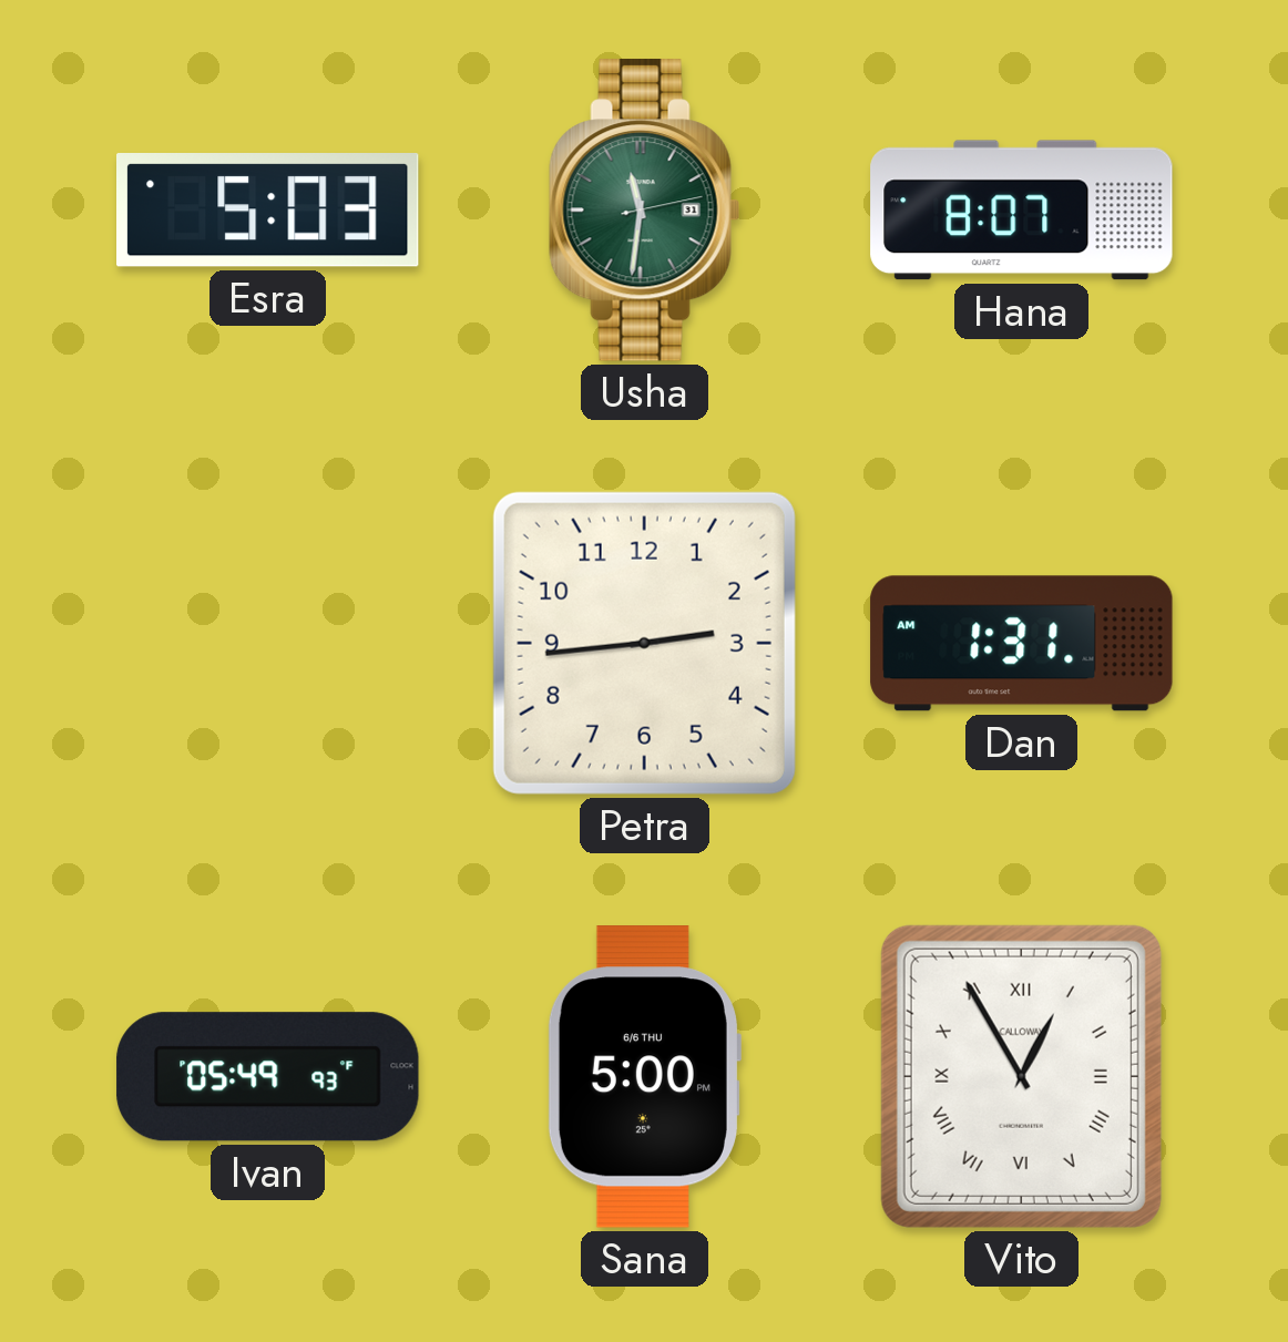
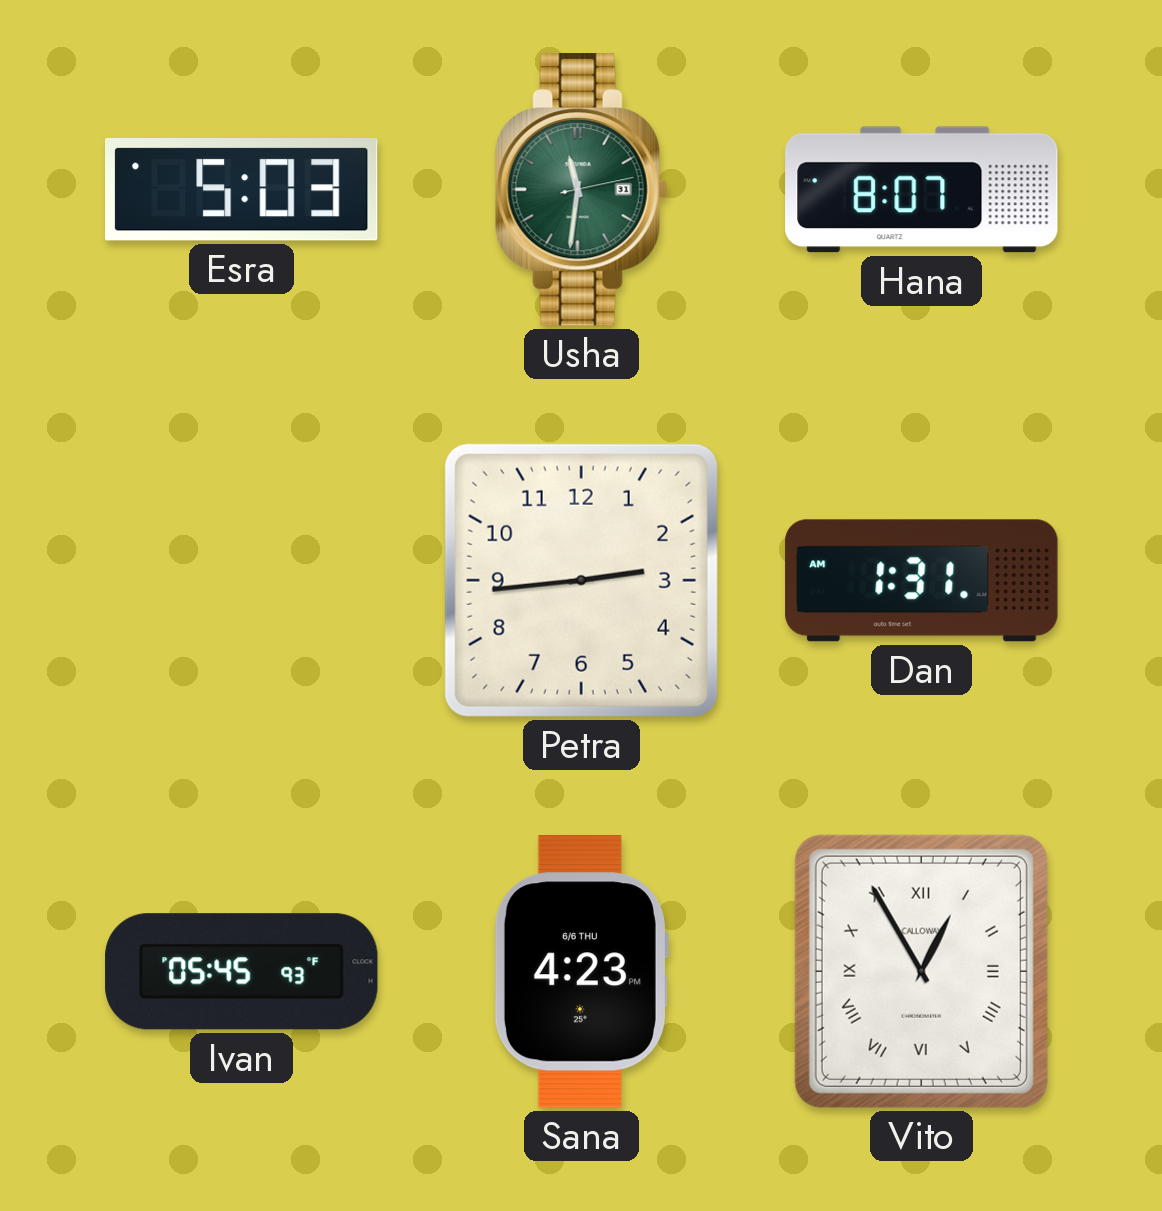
Ivan: 05:49 -> 05:45
Sana: 5:00 -> 4:23
